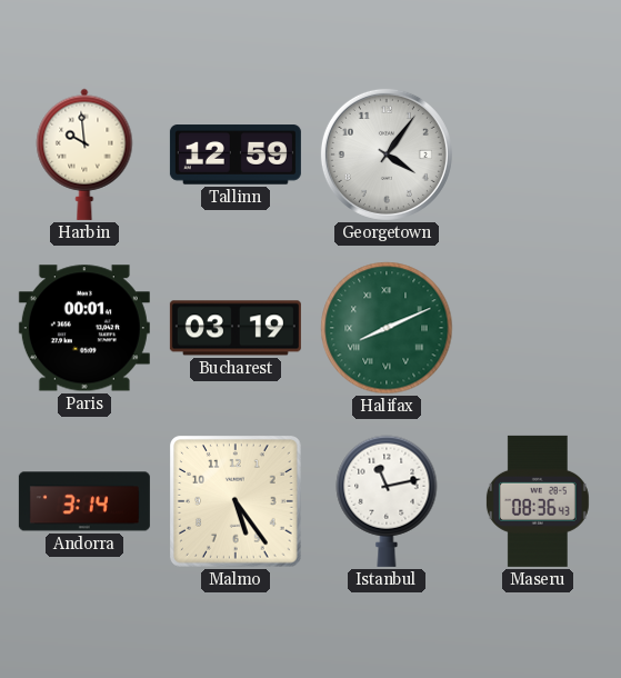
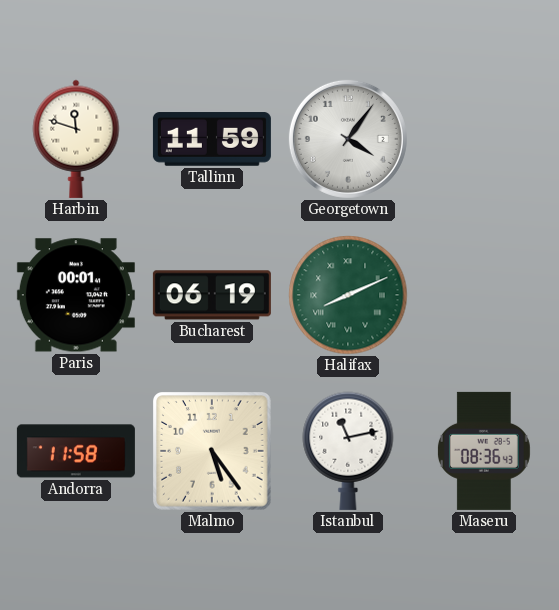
Harbin: 9:59 -> 11:48
Tallinn: 12:59 -> 11:59
Bucharest: 03:19 -> 06:19
Andorra: 3:14 -> 11:58
